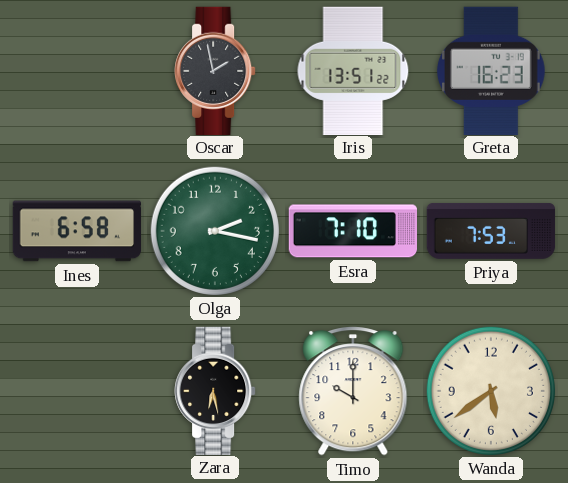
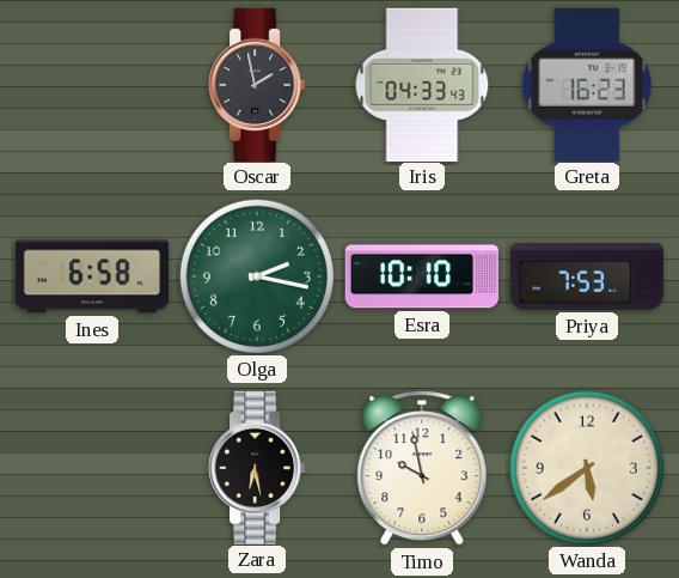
Iris: 13:51 -> 04:33
Esra: 7:10 -> 10:10
Timo: 10:00 -> 9:58
